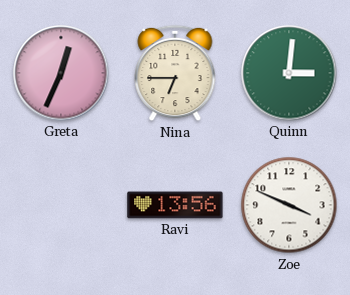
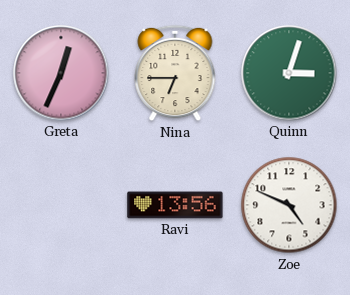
Quinn: 3:01 -> 3:03
Zoe: 3:49 -> 4:49
